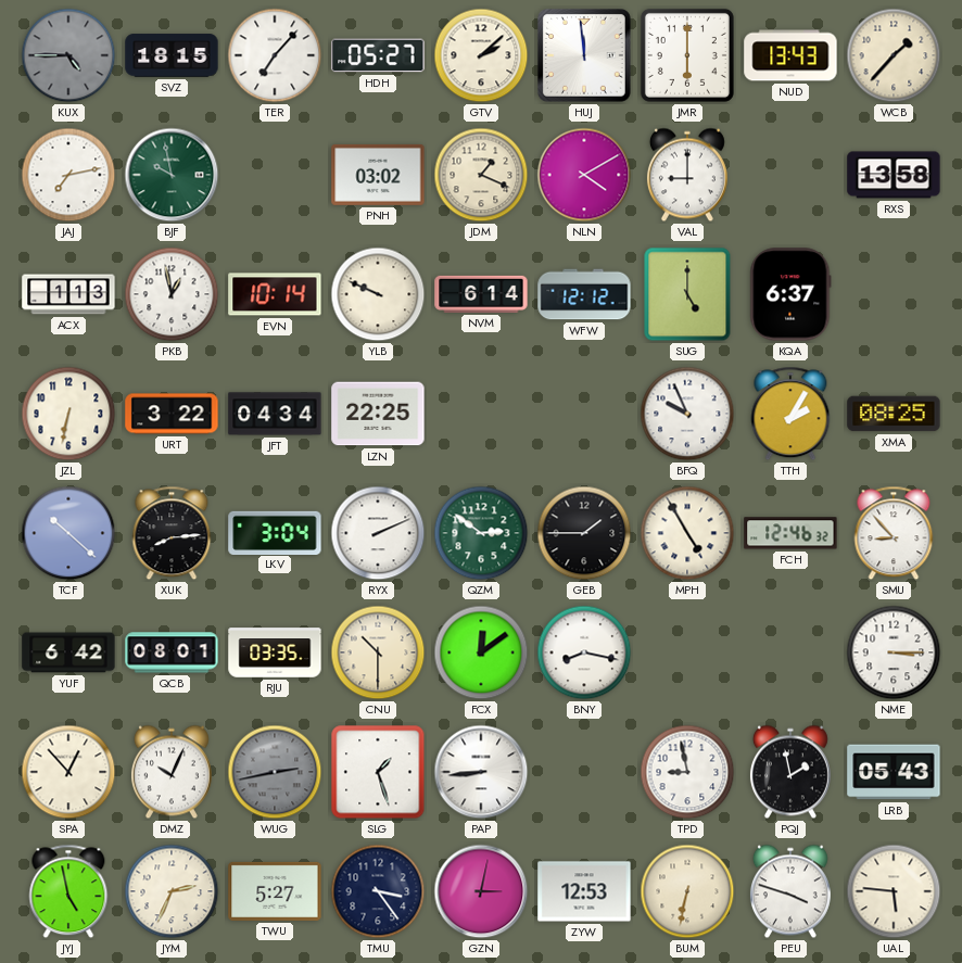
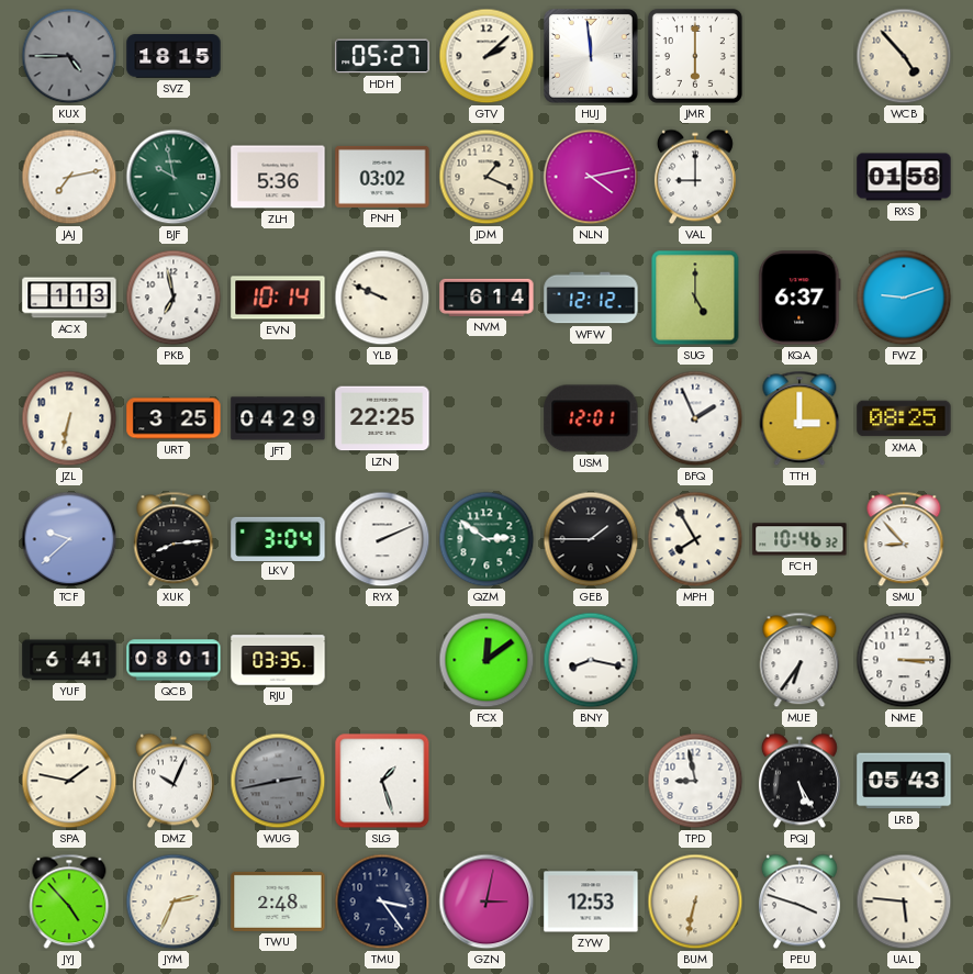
TER: 7:07 -> none
NUD: 13:43 -> none
WCB: 1:37 -> 4:53
ZLH: none -> 5:36
NLN: 4:10 -> 4:13
RXS: 13:58 -> 01:58
PKB: 12:58 -> 6:58
FWZ: none -> 9:12
URT: 3:22 -> 3:25
JFT: 04:34 -> 04:29
USM: none -> 12:01
BFQ: 9:56 -> 1:56
TTH: 2:05 -> 3:00
TCF: 10:22 -> 9:38
MPH: 4:55 -> 7:55
FCH: 12:46 -> 10:46
YUF: 6:42 -> 6:41
CNU: 10:30 -> none
MUE: none -> 6:36
SPA: 12:53 -> 1:47
PAP: 8:44 -> none
PQJ: 1:58 -> 5:25
JYJ: 4:58 -> 4:53
TWU: 5:27 -> 2:48
